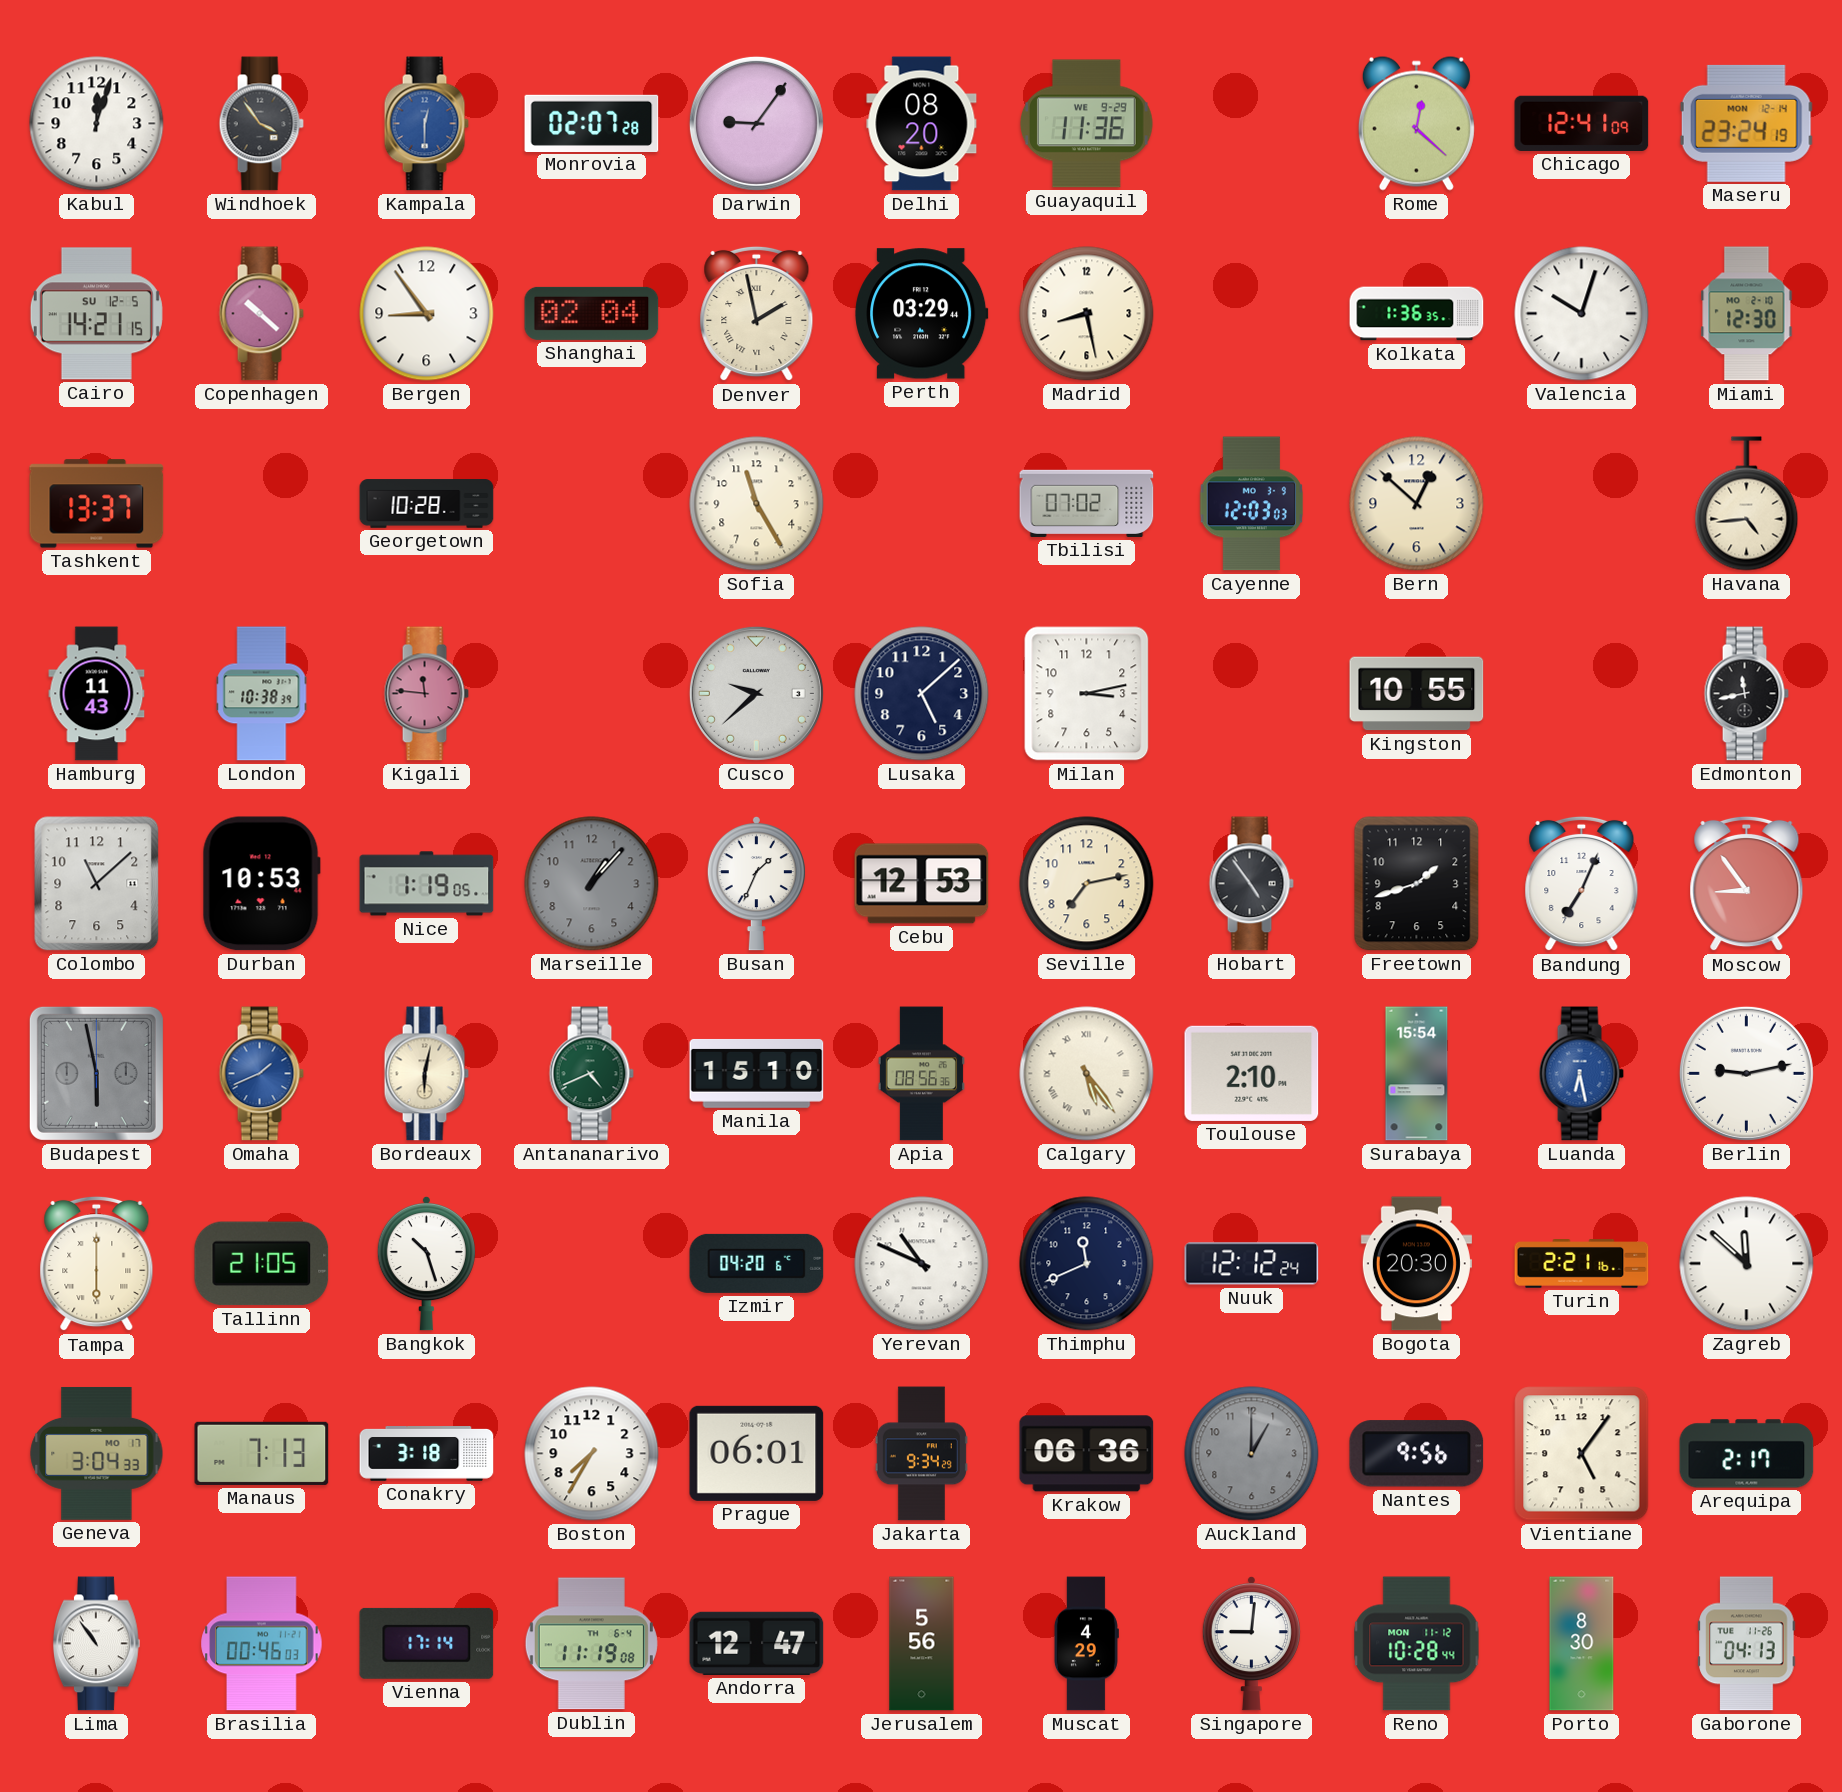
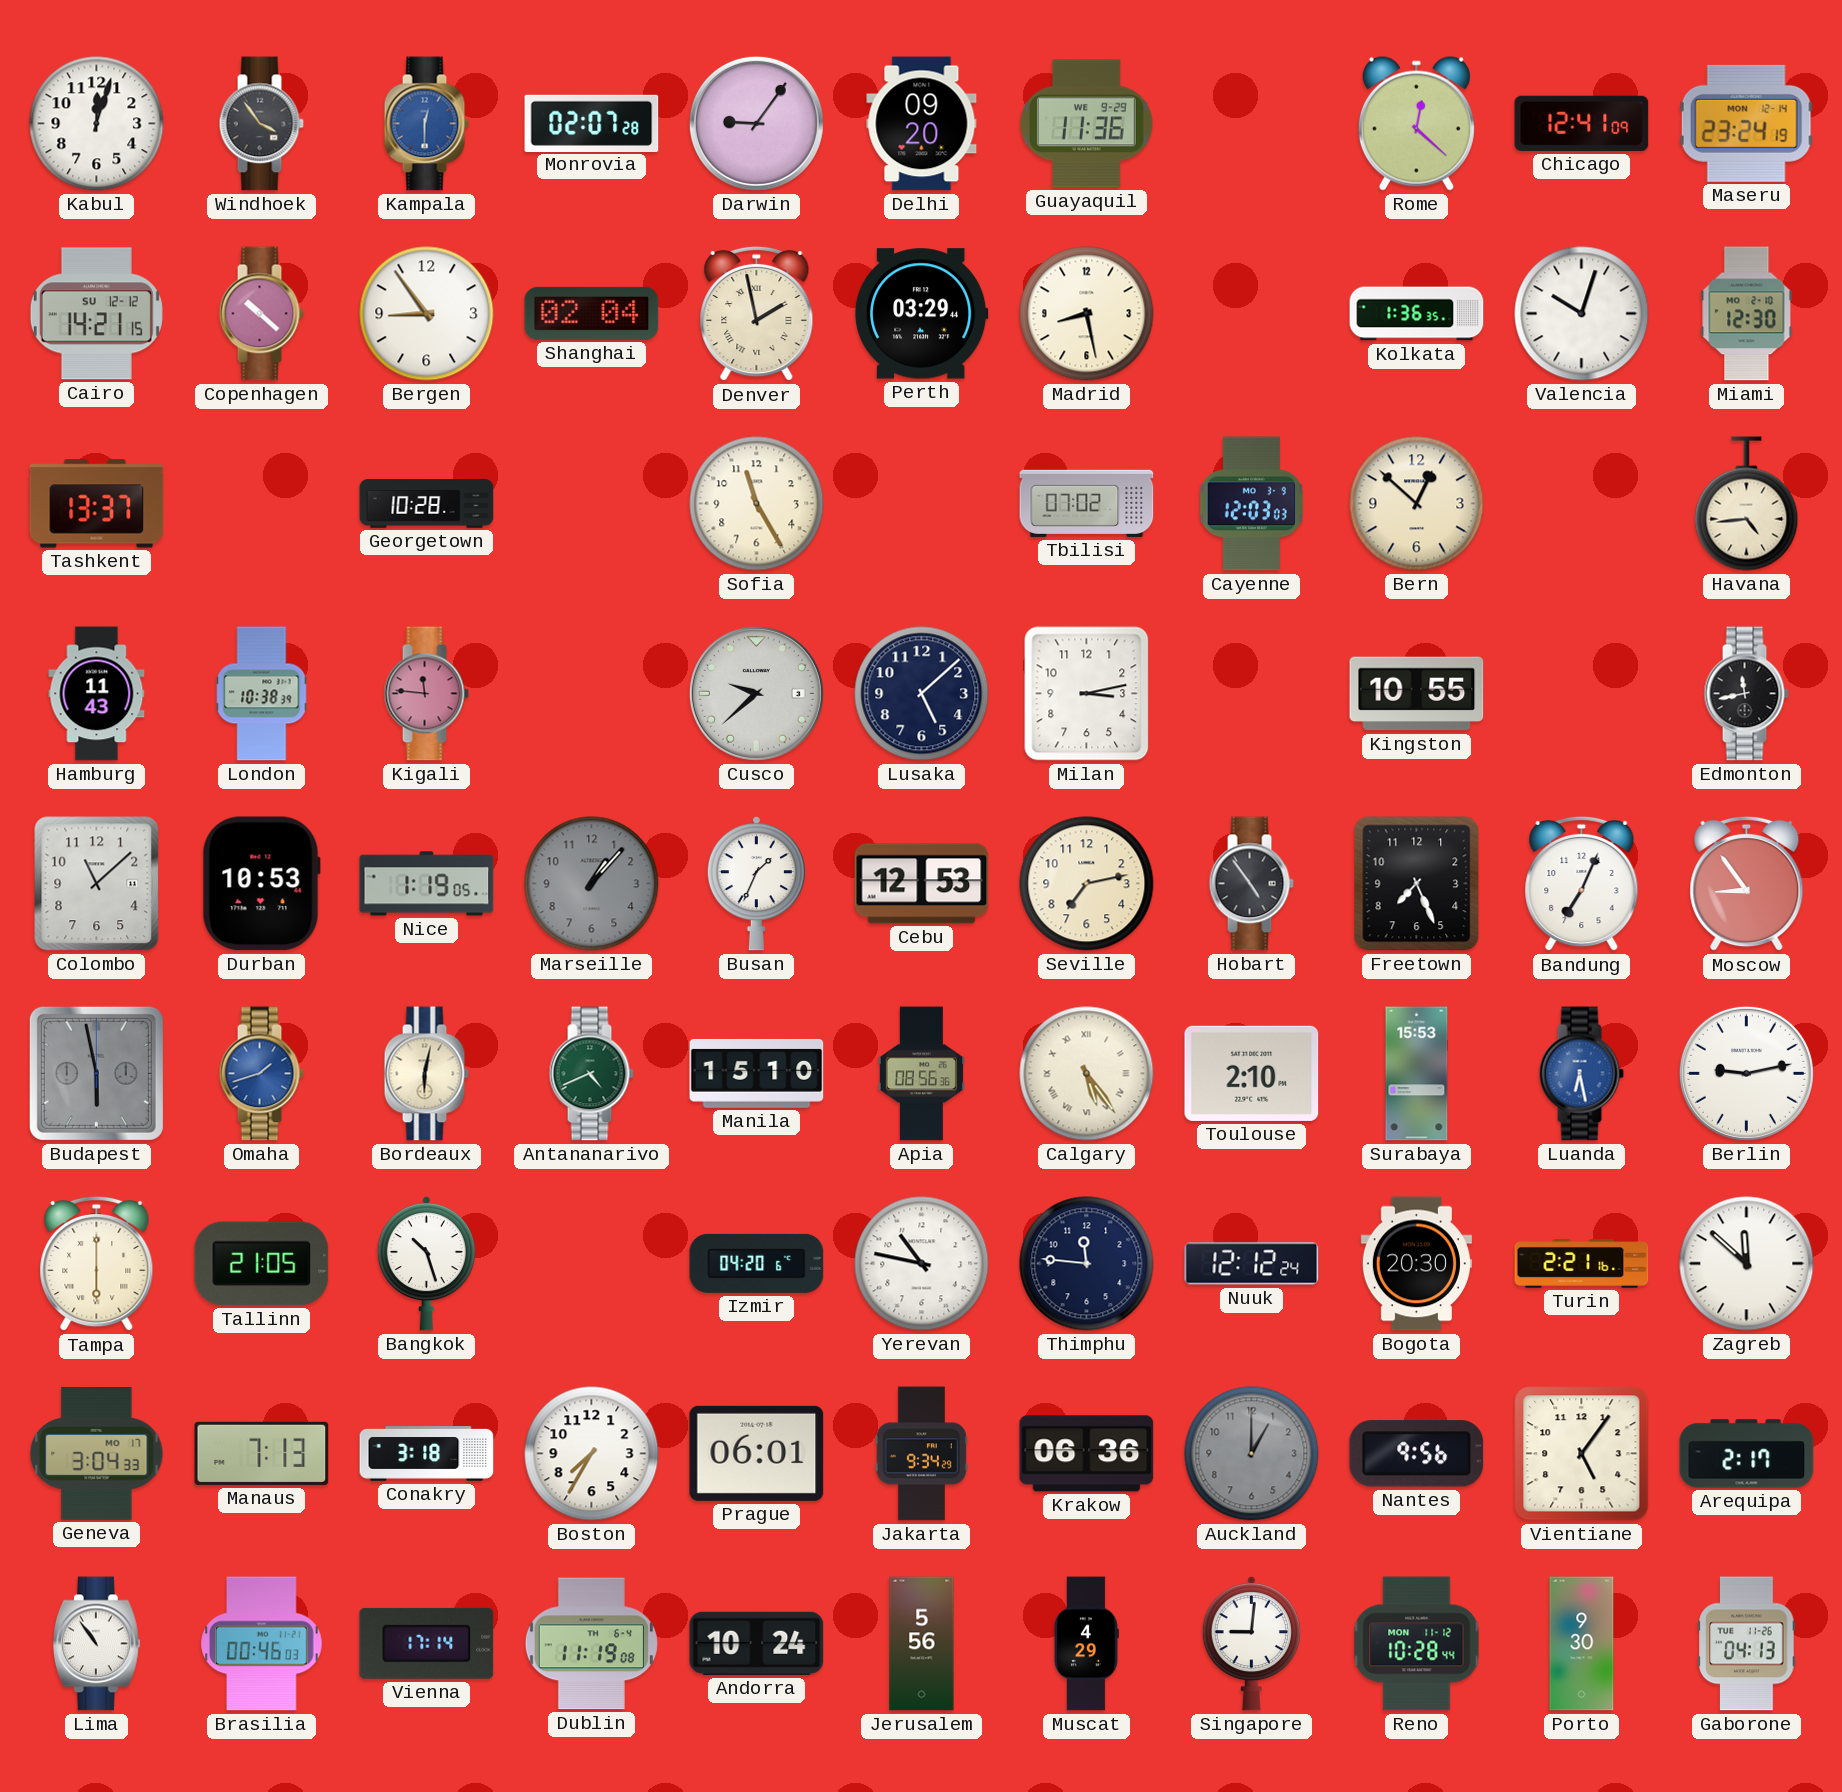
Delhi: 08:20 -> 09:20
Cairo date: SU 12-5 -> SU 12-12
Freetown: 1:42 -> 7:26
Omaha: 1:41 -> 1:42
Surabaya: 15:54 -> 15:53
Yerevan: 10:49 -> 10:47
Thimphu: 11:41 -> 11:46
Andorra: 12:47 -> 10:24
Porto: 8:30 -> 9:30
